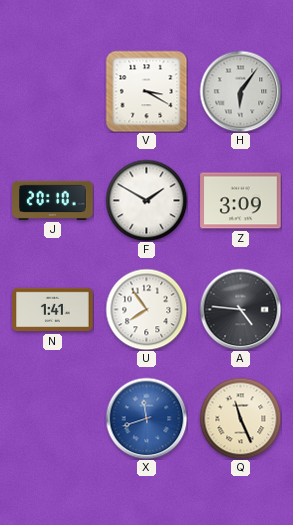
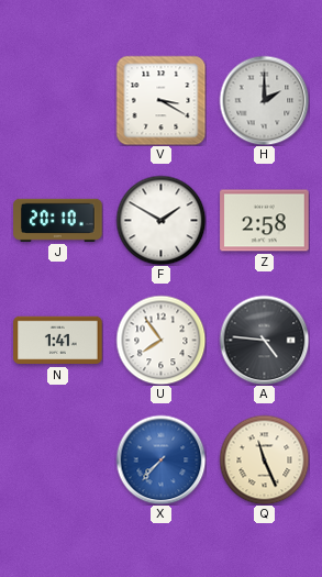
H: 6:06 -> 2:00
Z: 3:09 -> 2:58
X: 11:42 -> 7:37
